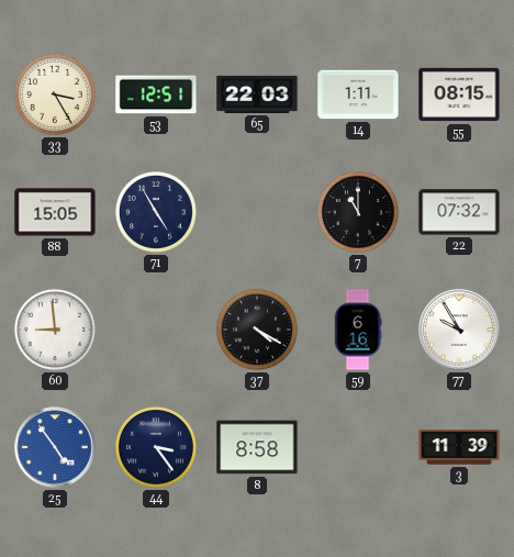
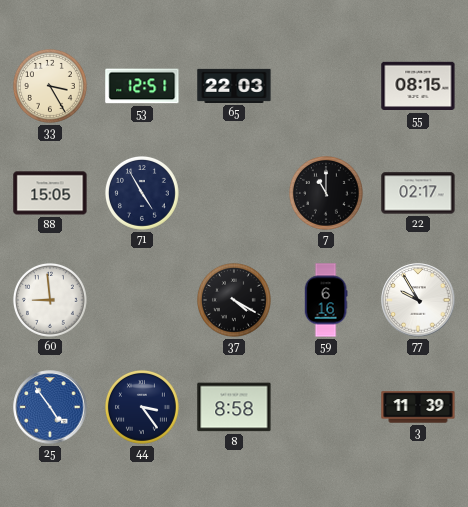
14: 1:11 -> none
22: 07:32 -> 02:17
